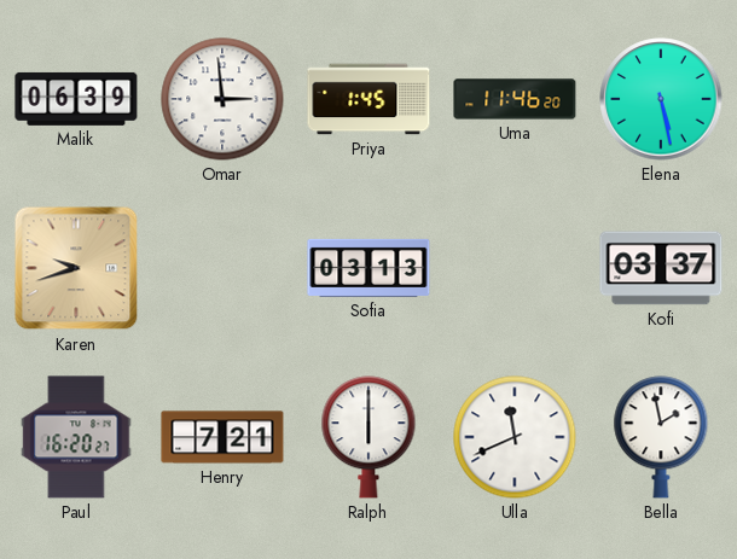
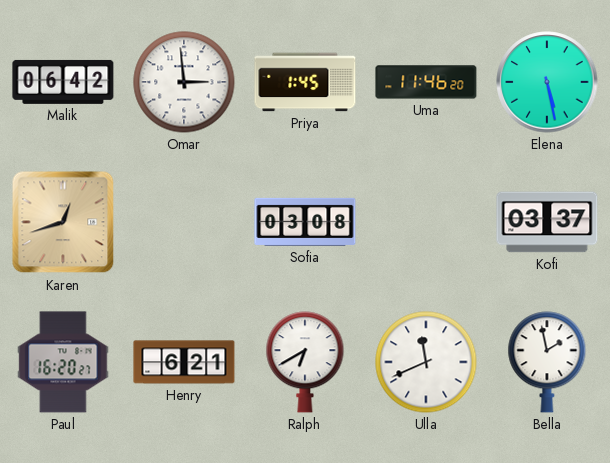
Malik: 06:39 -> 06:42
Karen: 9:42 -> 12:42
Sofia: 03:13 -> 03:08
Henry: 7:21 -> 6:21
Ralph: 6:00 -> 6:40
